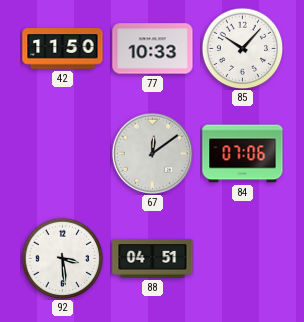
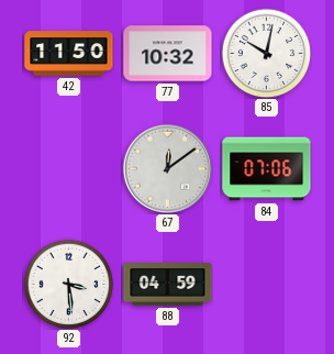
77: 10:33 -> 10:32
85: 10:07 -> 10:02
88: 04:51 -> 04:59
